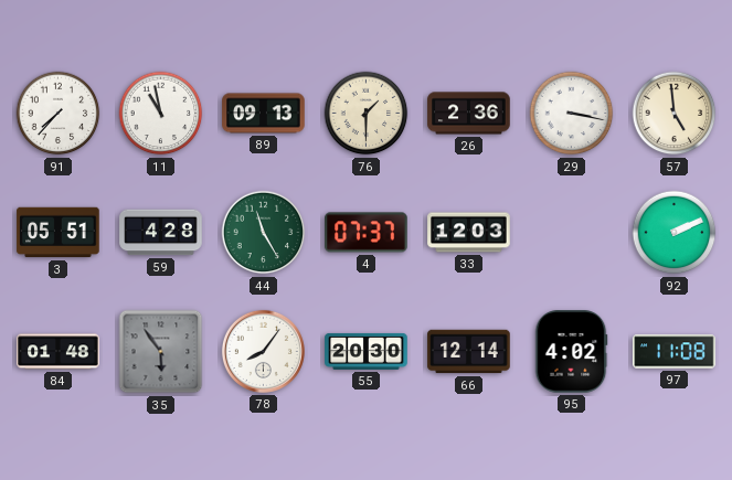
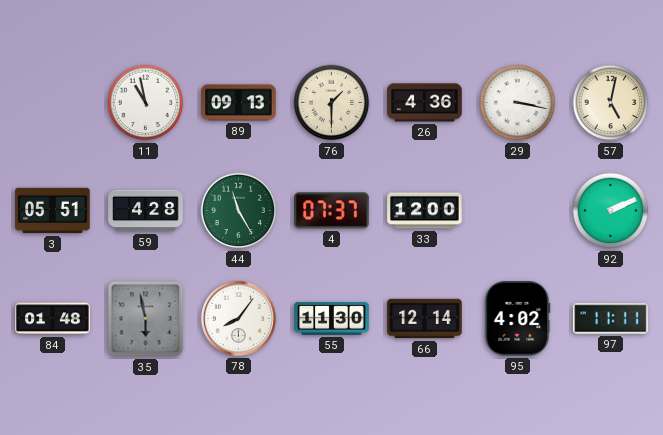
91: 7:37 -> none
26: 2:36 -> 4:36
57: 4:59 -> 5:02
33: 12:03 -> 12:00
35: 5:54 -> 5:58
55: 20:30 -> 11:30
97: 11:08 -> 11:11
